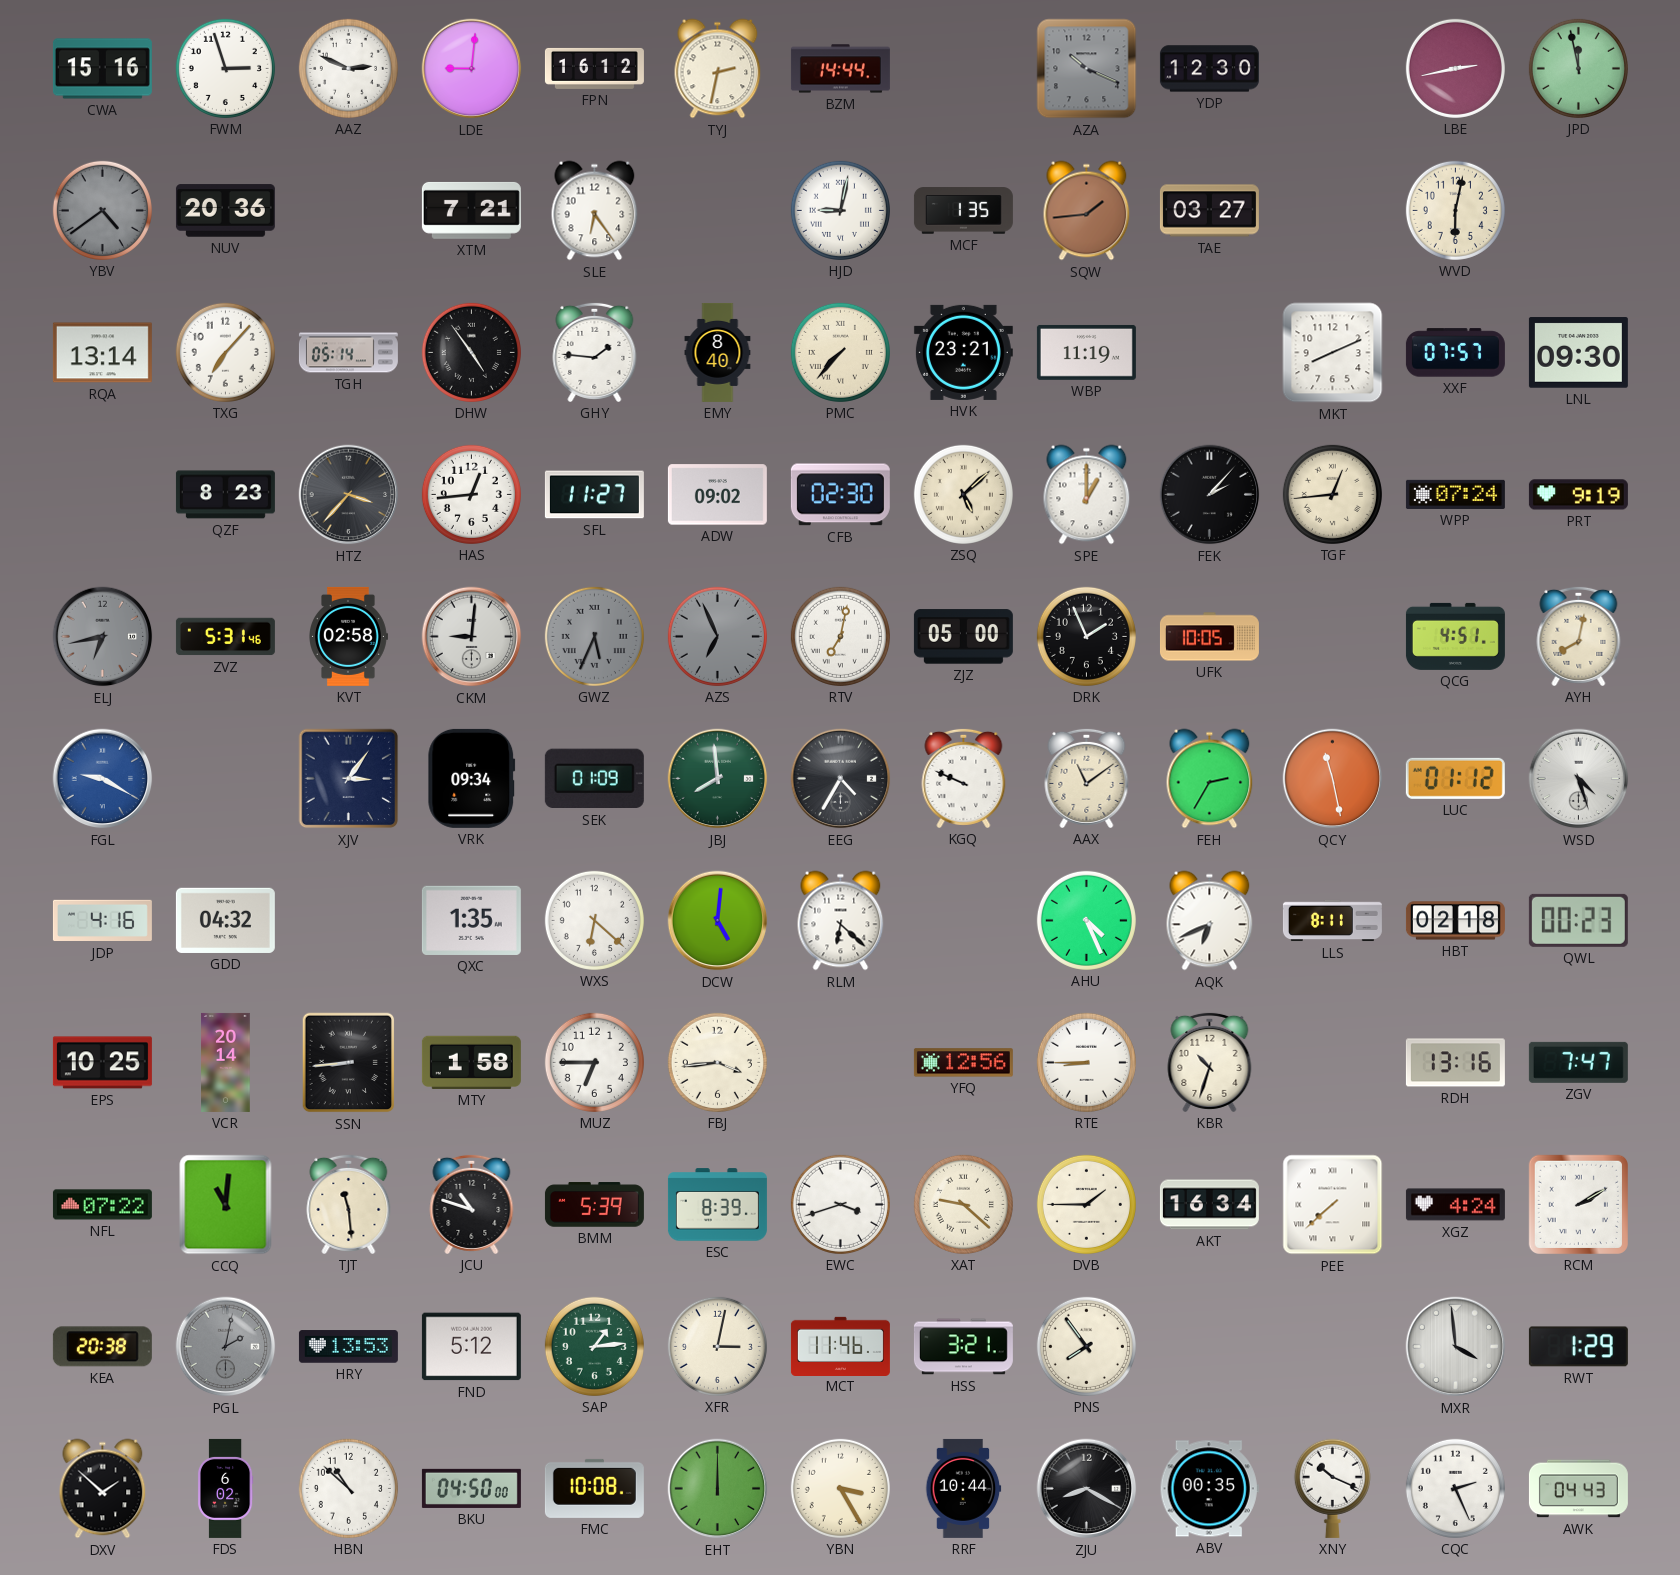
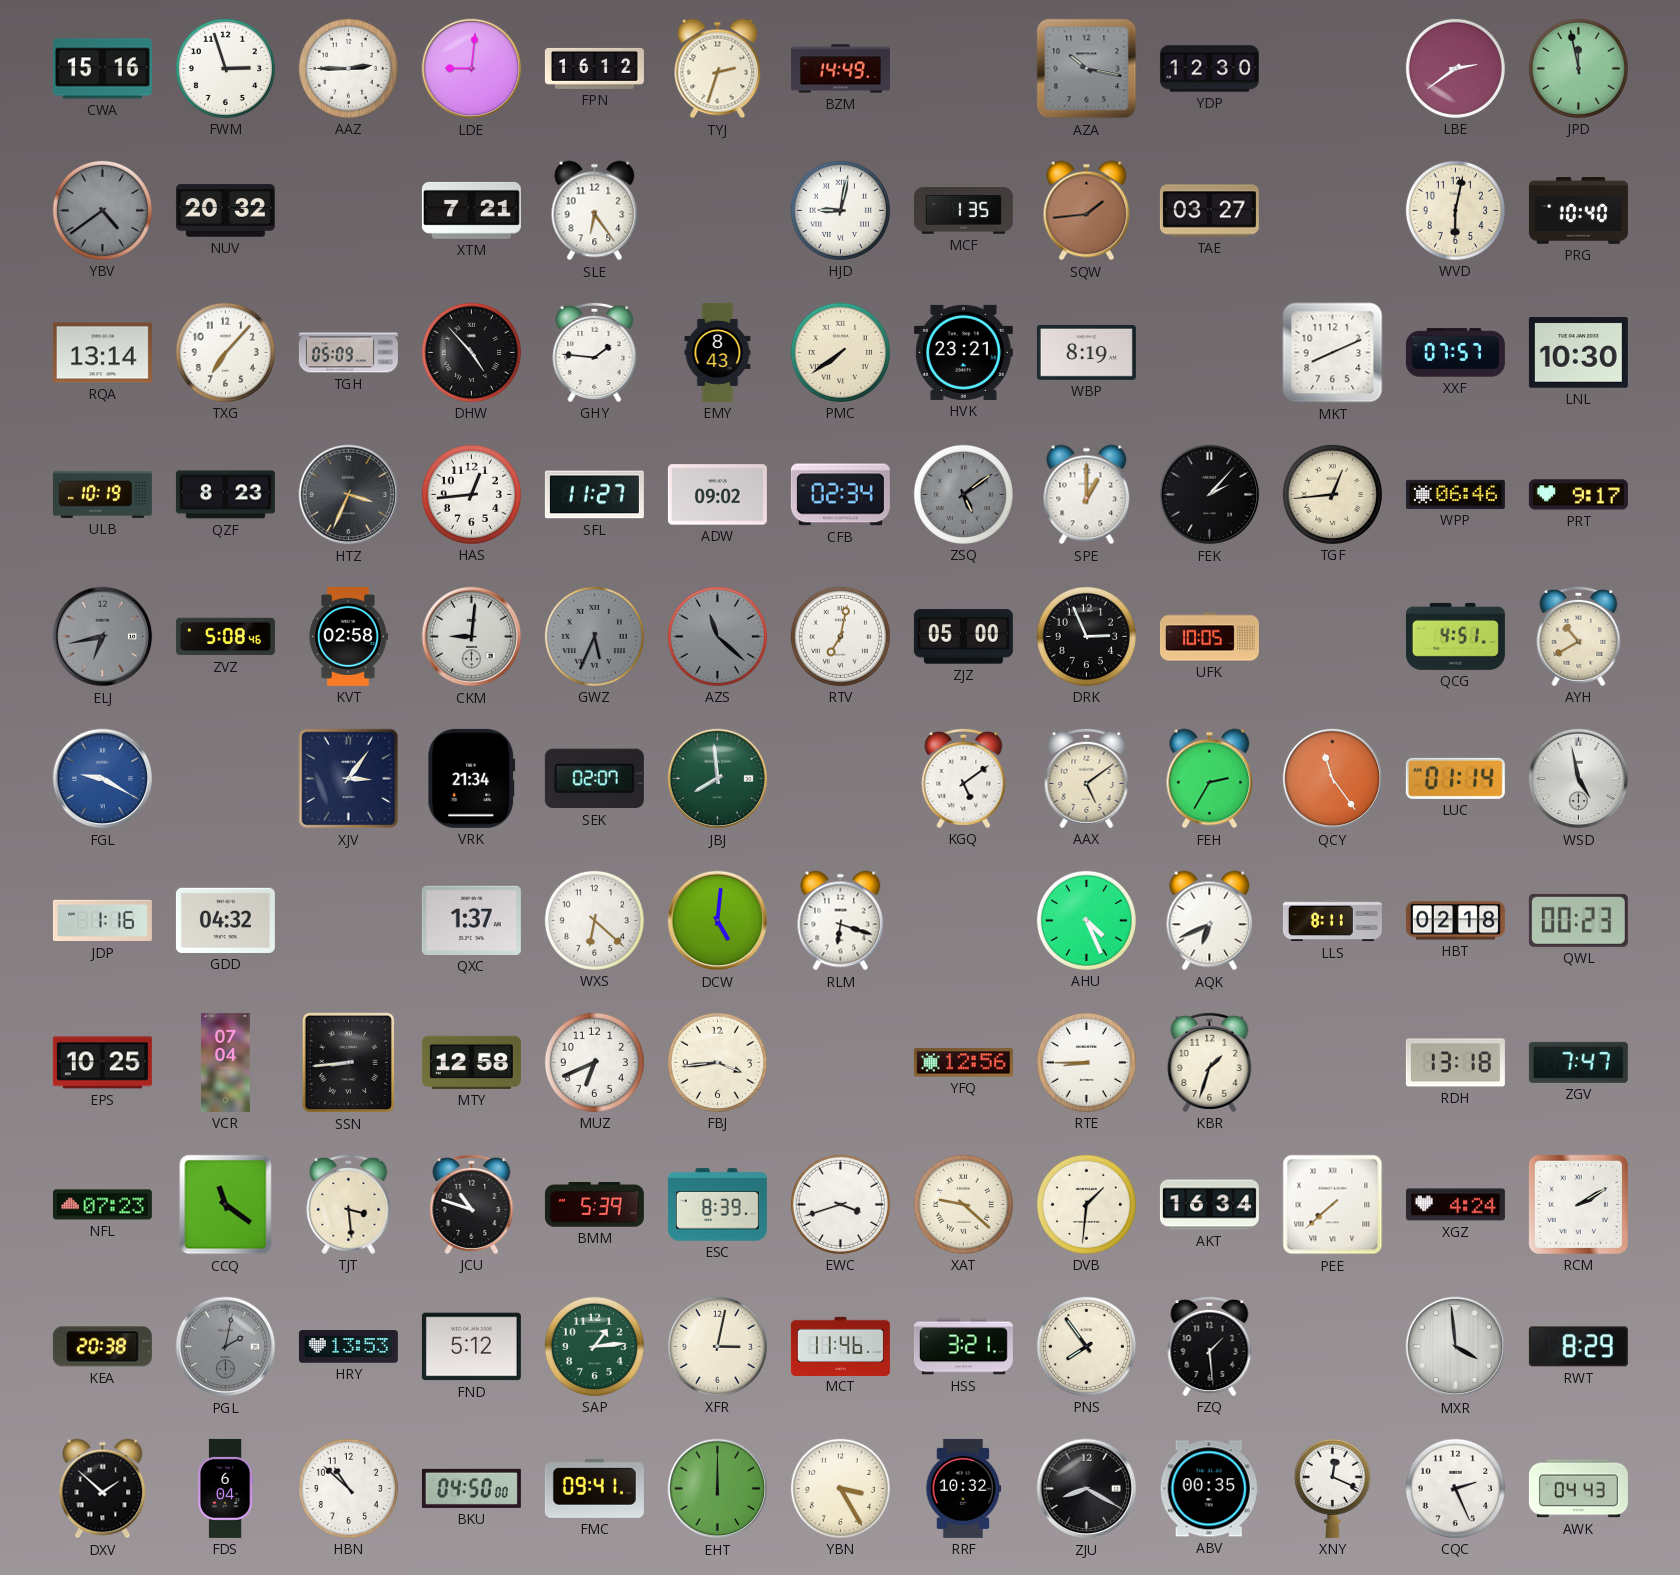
AAZ: 2:49 -> 2:45
TYJ: 2:32 -> 2:33
BZM: 14:44 -> 14:49
AZA: 10:19 -> 10:17
LBE: 2:43 -> 2:39
NUV: 20:36 -> 20:32
PRG: none -> 10:40
TGH: 05:14 -> 05:09
DHW: 4:54 -> 4:53
EMY: 8:40 -> 8:43
PMC: 7:37 -> 7:39
WBP: 11:19 -> 8:19
LNL: 09:30 -> 10:30
ULB: none -> 10:19
HTZ: 3:37 -> 3:34
CFB: 02:30 -> 02:34
ZSQ: 5:08 -> 5:09
ZSQ dial: cream -> grey
WPP: 07:24 -> 06:46
PRT: 9:19 -> 9:17
ZVZ: 5:31 -> 5:08
AZS: 6:56 -> 11:22
DRK: 1:56 -> 2:56
AYH: 8:02 -> 10:40
VRK: 09:34 -> 21:34
SEK: 01:09 -> 02:07
EEG: 4:35 -> none
KGQ: 9:49 -> 5:09
AAX: 11:09 -> 5:09
QCY: 11:28 -> 11:24
LUC: 01:12 -> 01:14
WSD: 4:27 -> 4:58
JDP: 4:16 -> 1:16
QXC: 1:35 -> 1:37
RLM: 6:22 -> 6:18
VCR: 20:14 -> 07:04
MTY: 1:58 -> 12:58
MUZ: 6:45 -> 6:41
KBR: 10:33 -> 1:33
RDH: 13:16 -> 13:18
NFL: 07:22 -> 07:23
CCQ: 11:01 -> 11:21
TJT: 11:29 -> 3:29
DVB: 1:45 -> 1:31
FZQ: none -> 1:29
RWT: 1:29 -> 8:29
FDS: 6:02 -> 6:04
FMC: 10:08 -> 09:41
RRF: 10:44 -> 10:32
XNY: 10:19 -> 12:19
